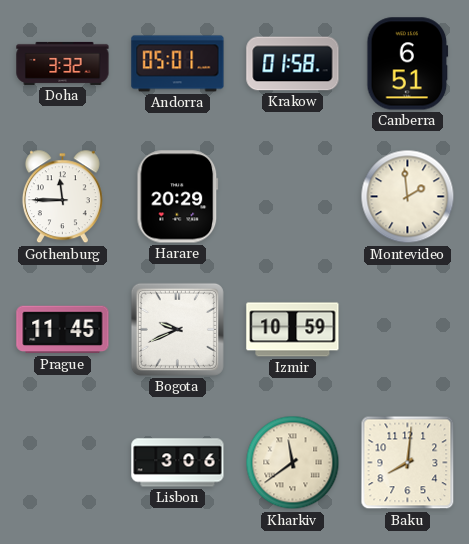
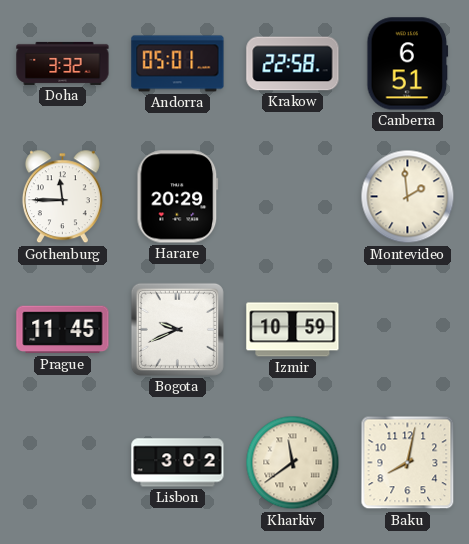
Krakow: 01:58 -> 22:58
Lisbon: 3:06 -> 3:02
Baku: 8:01 -> 8:02
